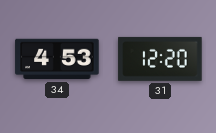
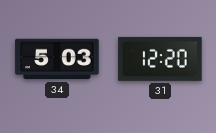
34: 4:53 -> 5:03
